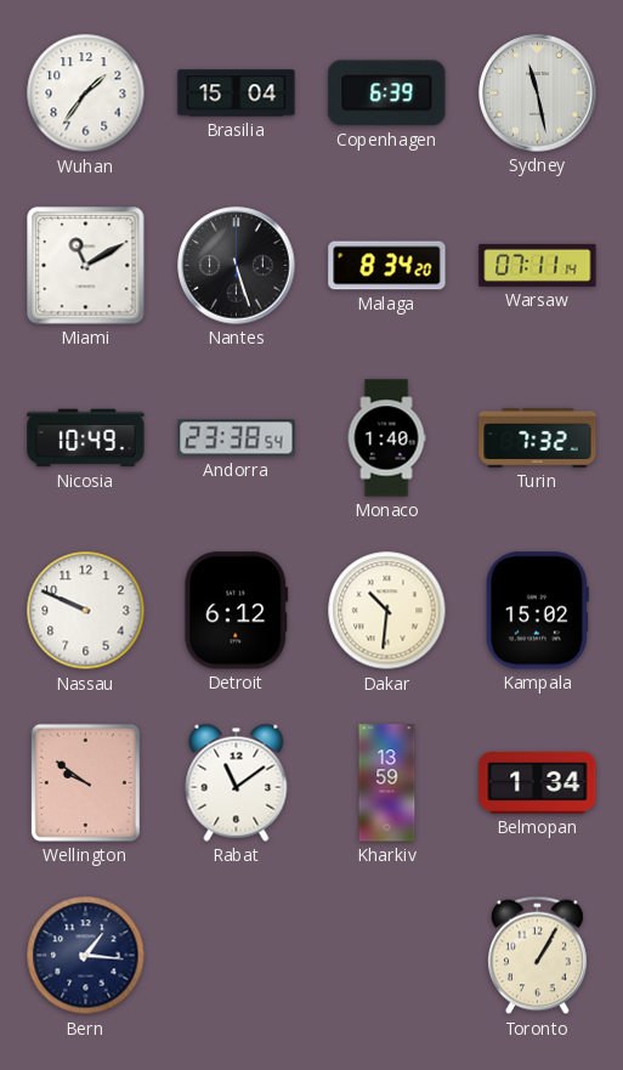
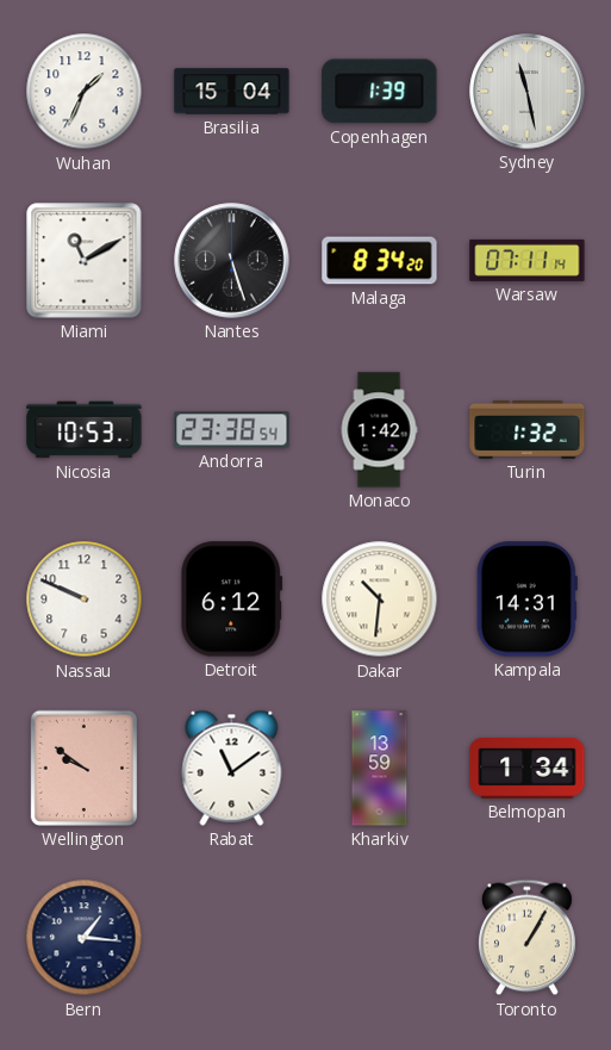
Wuhan: 1:36 -> 1:34
Copenhagen: 6:39 -> 1:39
Nicosia: 10:49 -> 10:53
Monaco: 1:40 -> 1:42
Turin: 7:32 -> 1:32
Kampala: 15:02 -> 14:31
